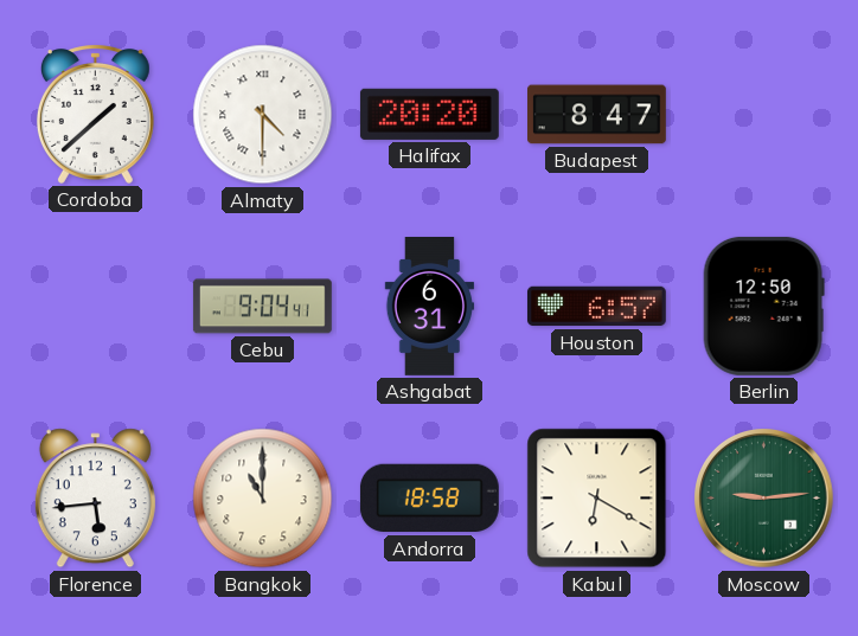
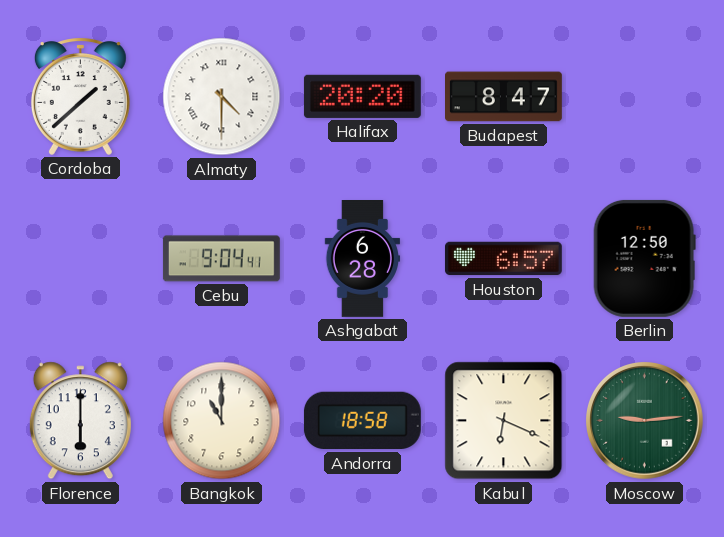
Ashgabat: 6:31 -> 6:28
Florence: 5:44 -> 6:00
Kabul: 6:20 -> 6:19
